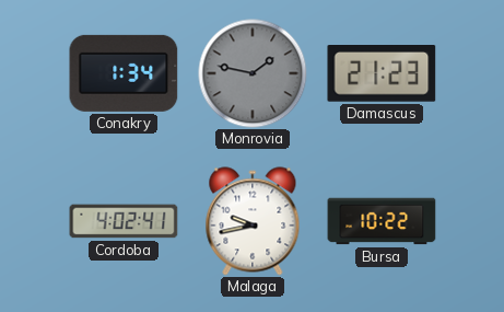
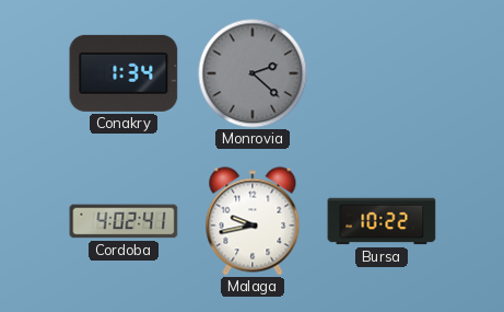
Monrovia: 1:47 -> 2:22
Damascus: 21:23 -> none
